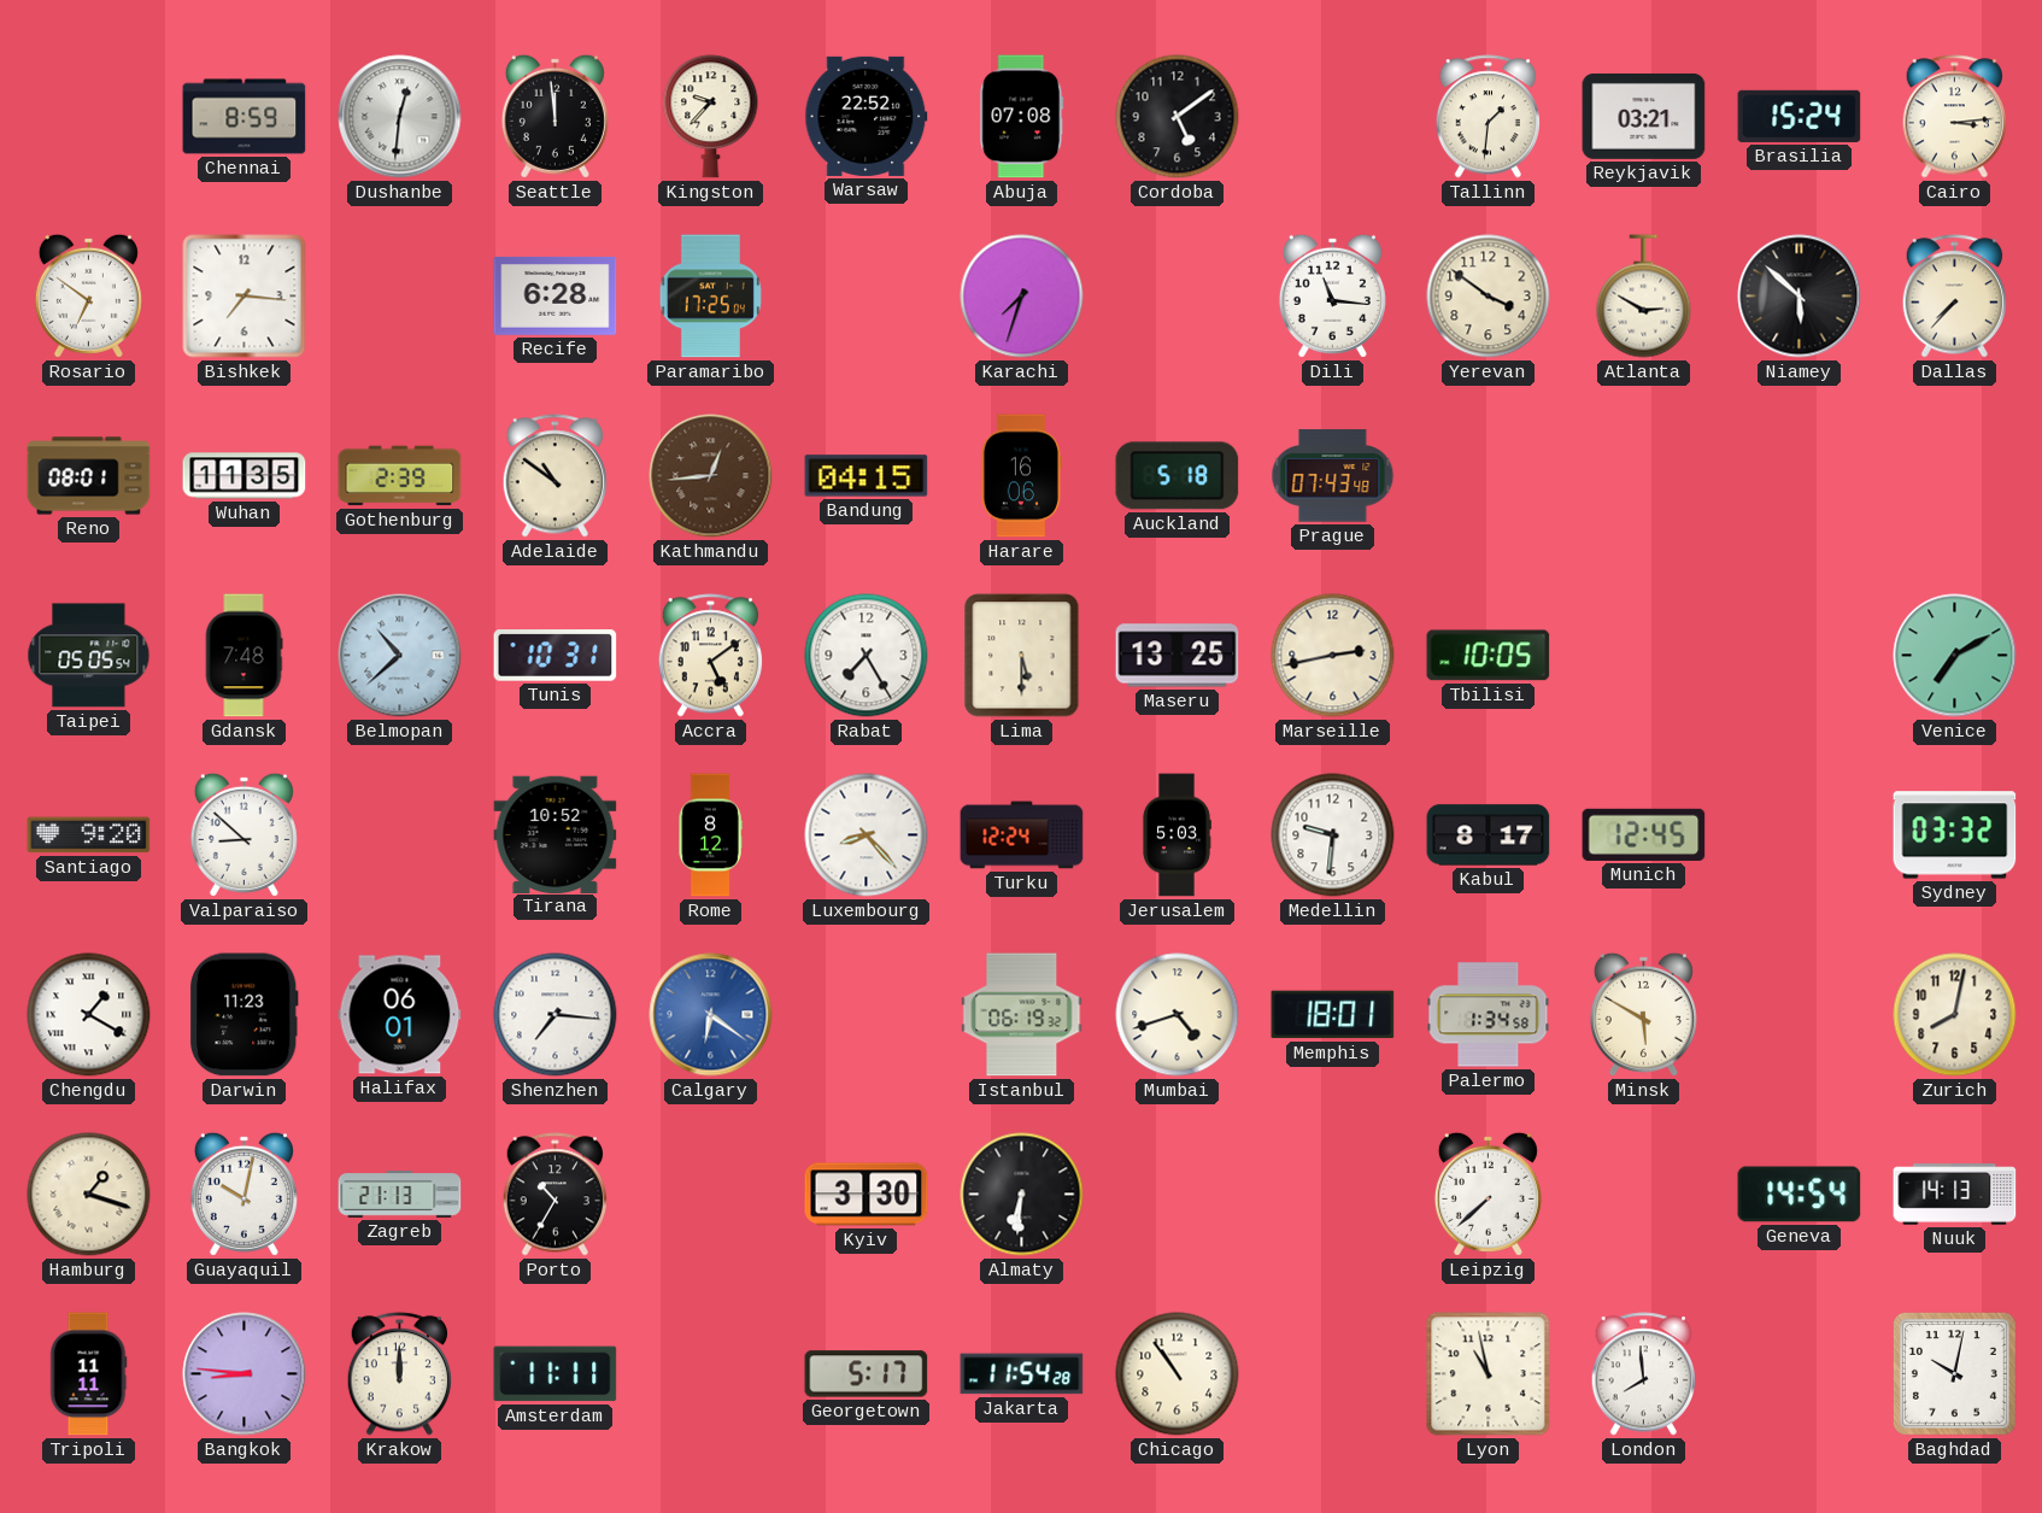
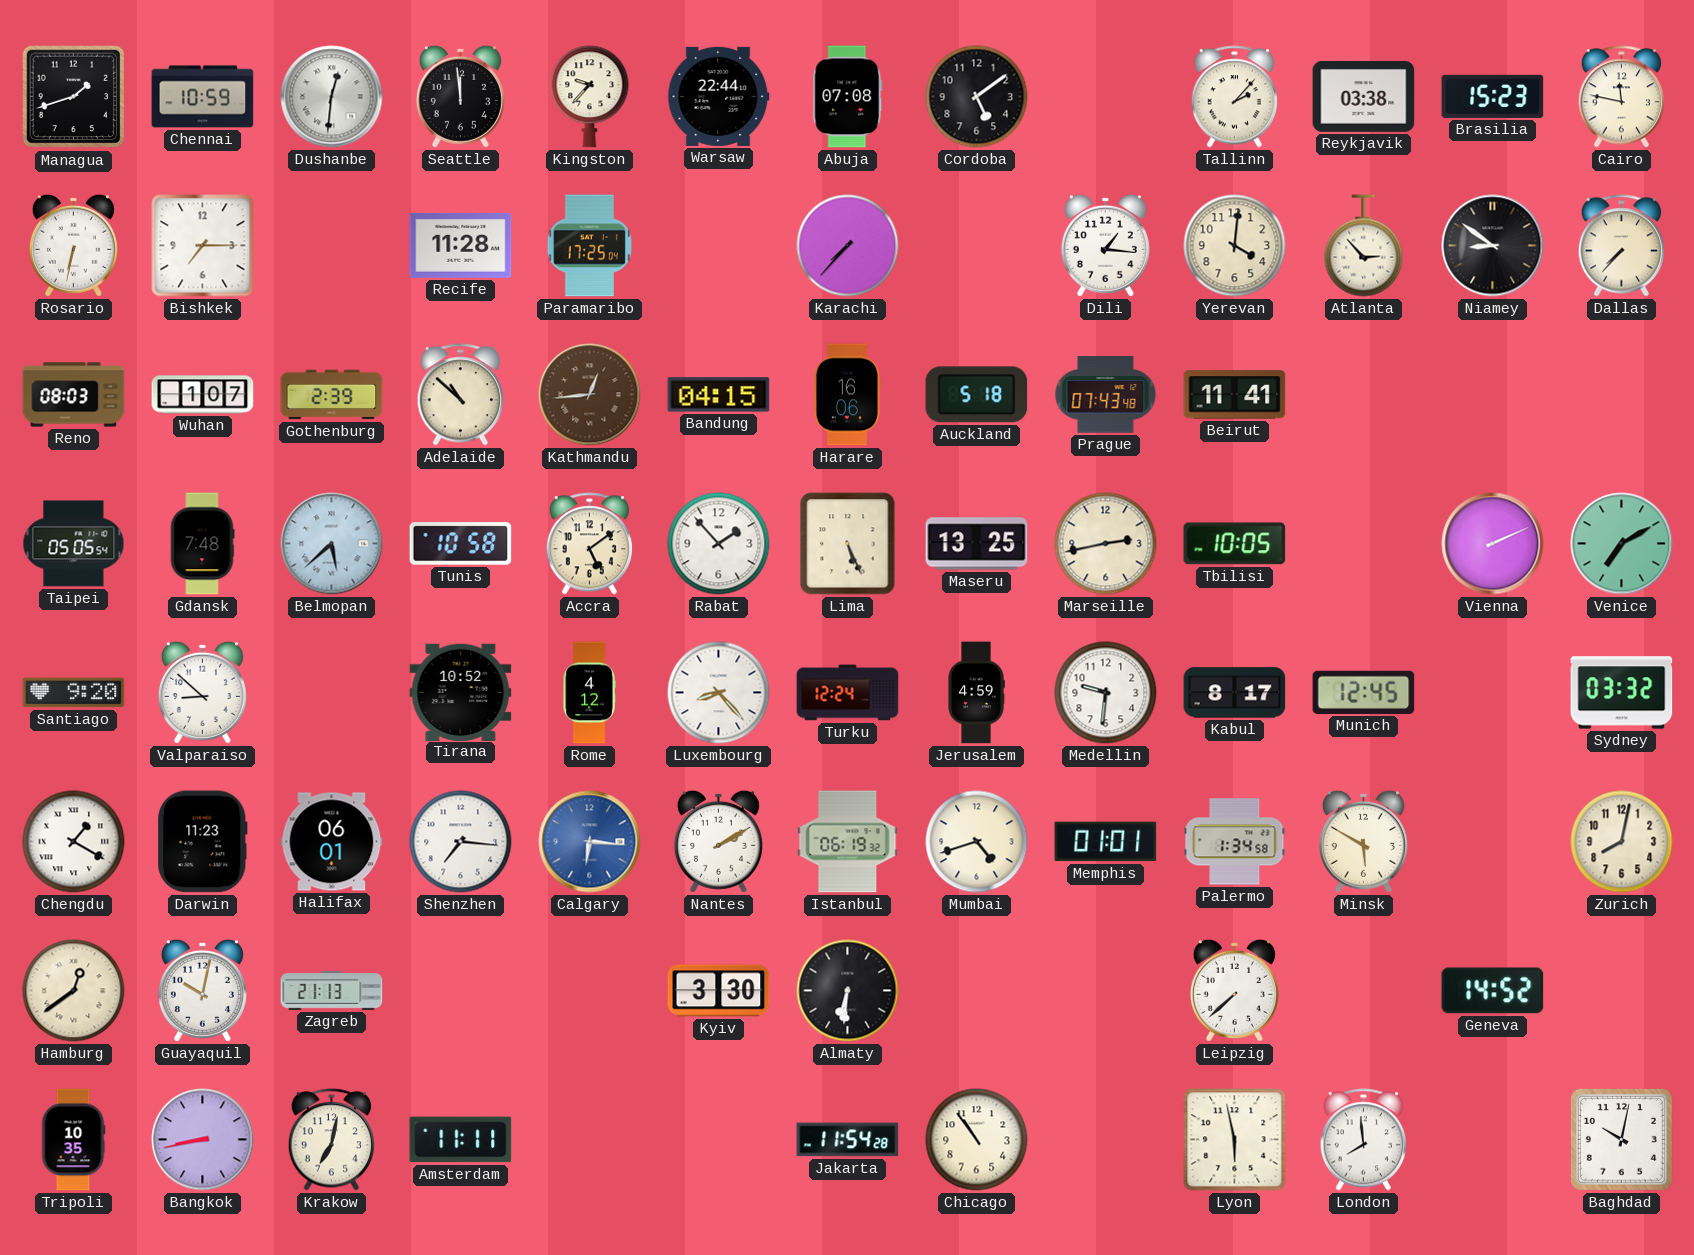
Managua: none -> 1:42
Chennai: 8:59 -> 10:59
Warsaw: 22:52 -> 22:44
Tallinn: 1:31 -> 2:07
Reykjavik: 03:21 -> 03:38
Brasilia: 15:24 -> 15:23
Cairo: 3:14 -> 11:47
Rosario: 6:51 -> 6:32
Bishkek: 7:16 -> 7:15
Recife: 6:28 -> 11:28
Karachi: 7:33 -> 7:37
Dili: 11:16 -> 1:16
Yerevan: 3:51 -> 4:01
Atlanta: 2:50 -> 2:53
Niamey: 5:52 -> 8:51
Reno: 08:01 -> 08:03
Wuhan: 11:35 -> 1:07
Adelaide: 10:51 -> 10:52
Beirut: none -> 11:41
Belmopan: 10:38 -> 5:38
Tunis: 10:31 -> 10:58
Rabat: 7:25 -> 1:53
Lima: 5:30 -> 5:26
Vienna: none -> 2:11
Rome: 8:12 -> 4:12
Jerusalem: 5:03 -> 4:59
Calgary: 6:21 -> 6:16
Nantes: none -> 2:10
Memphis: 18:01 -> 01:01
Hamburg: 1:18 -> 12:39
Porto: 10:35 -> none
Geneva: 14:54 -> 14:52
Nuuk: 14:13 -> none
Tripoli: 11:11 -> 10:35
Bangkok: 8:46 -> 8:43
Krakow: 12:00 -> 7:02
Georgetown: 5:17 -> none
Lyon: 10:58 -> 5:58
